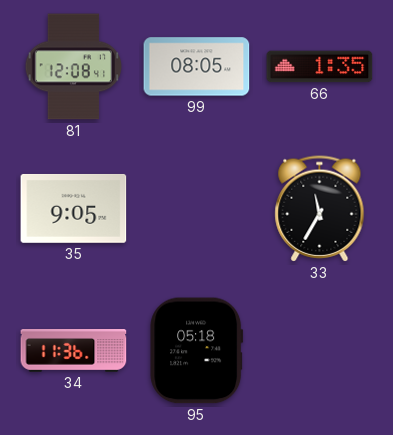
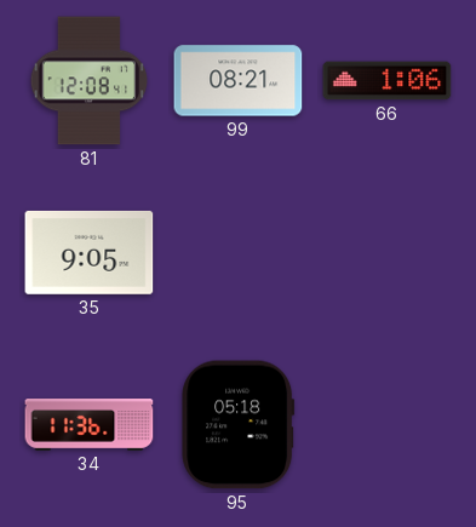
99: 08:05 -> 08:21
66: 1:35 -> 1:06
33: 11:35 -> none
